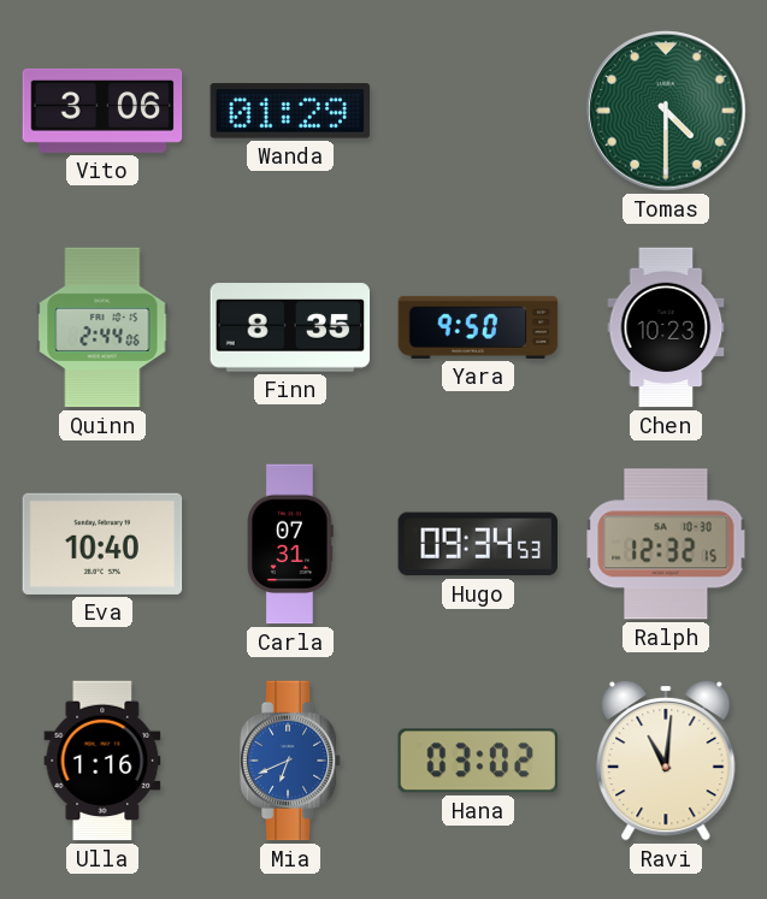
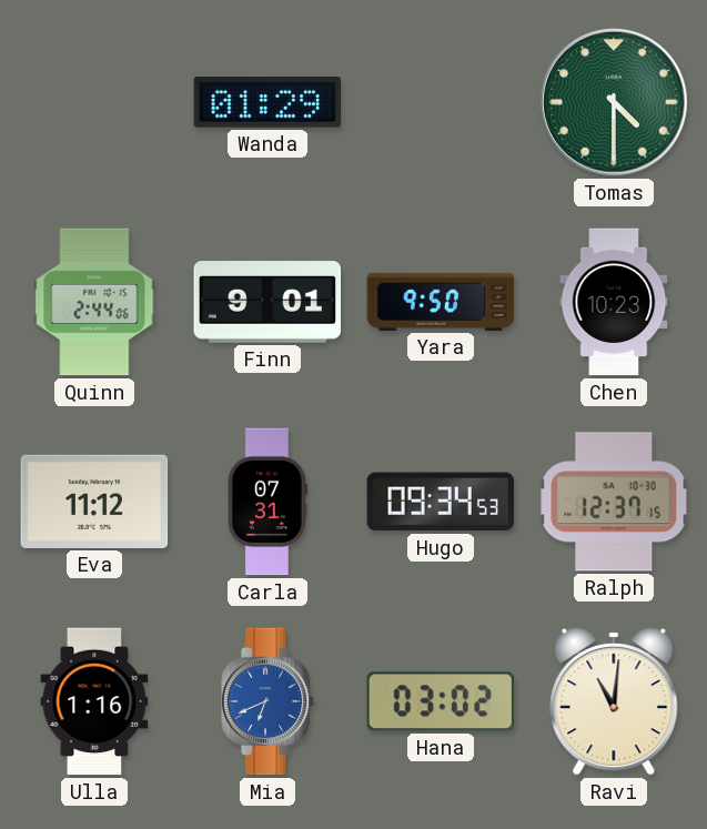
Vito: 3:06 -> none
Finn: 8:35 -> 9:01
Eva: 10:40 -> 11:12
Ralph: 12:32 -> 12:37
